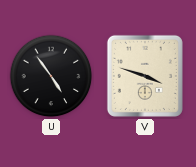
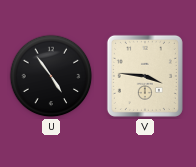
V: 3:48 -> 3:46
